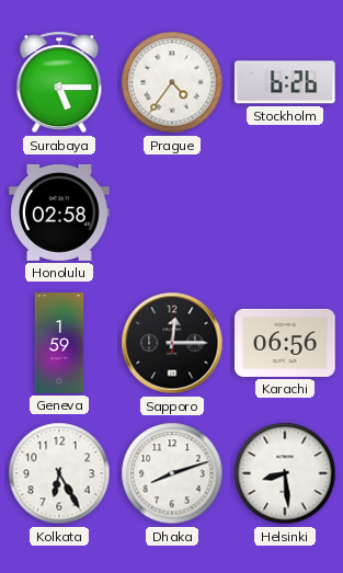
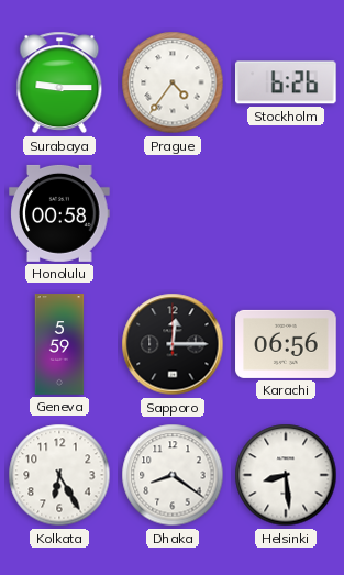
Surabaya: 5:15 -> 9:15
Honolulu: 02:58 -> 00:58
Geneva: 1:59 -> 5:59
Dhaka: 8:12 -> 8:21
